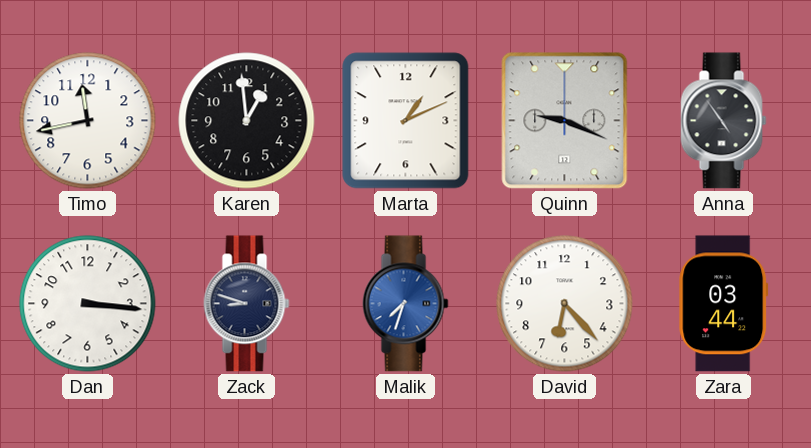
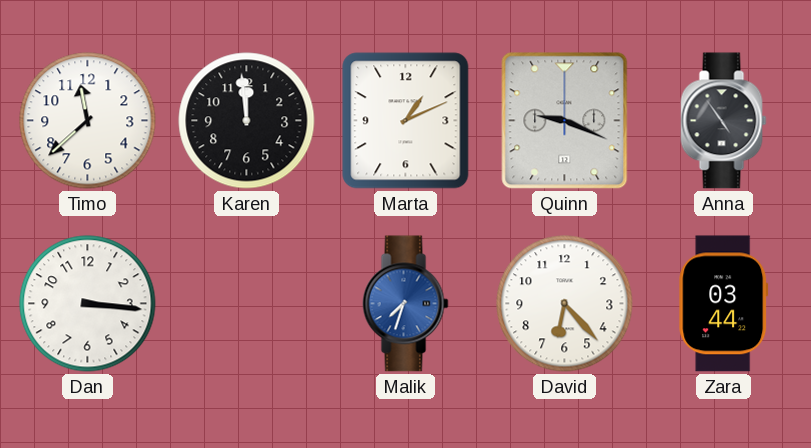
Timo: 11:43 -> 11:38
Karen: 12:59 -> 11:59
Zack: 8:48 -> none
